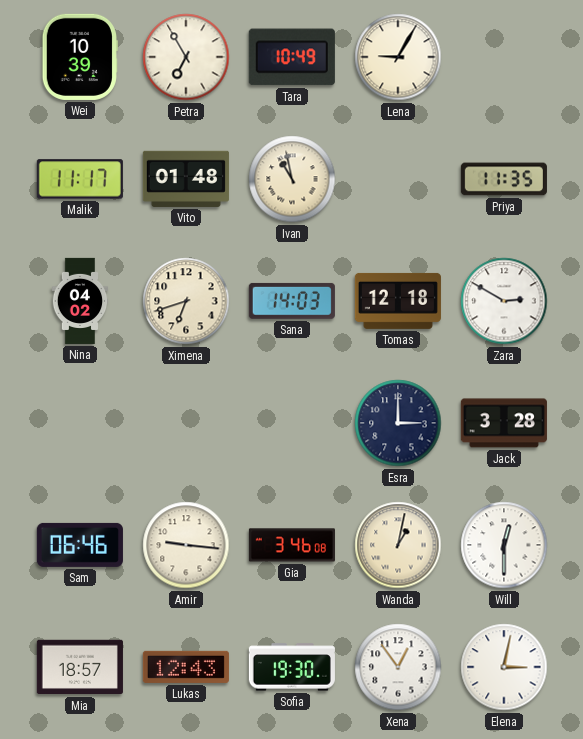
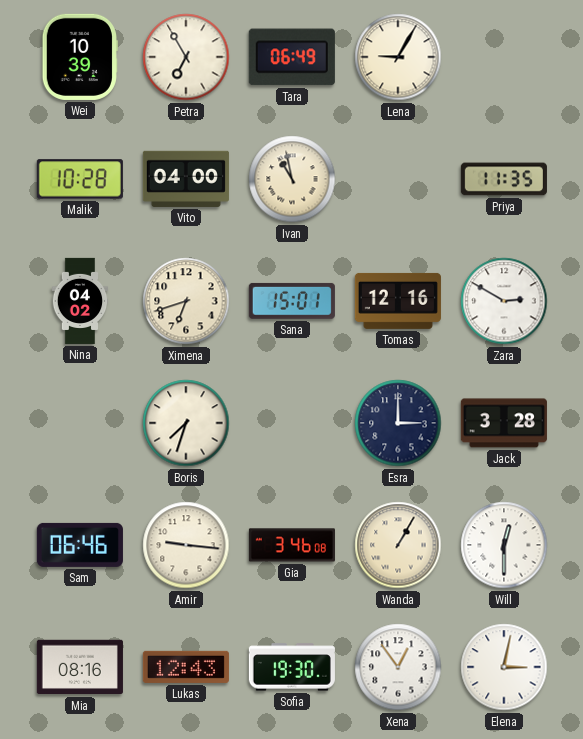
Tara: 10:49 -> 06:49
Malik: 11:17 -> 10:28
Vito: 01:48 -> 04:00
Sana: 14:03 -> 15:01
Tomas: 12:18 -> 12:16
Boris: none -> 7:33
Wanda: 1:02 -> 1:05
Mia: 18:57 -> 08:16
